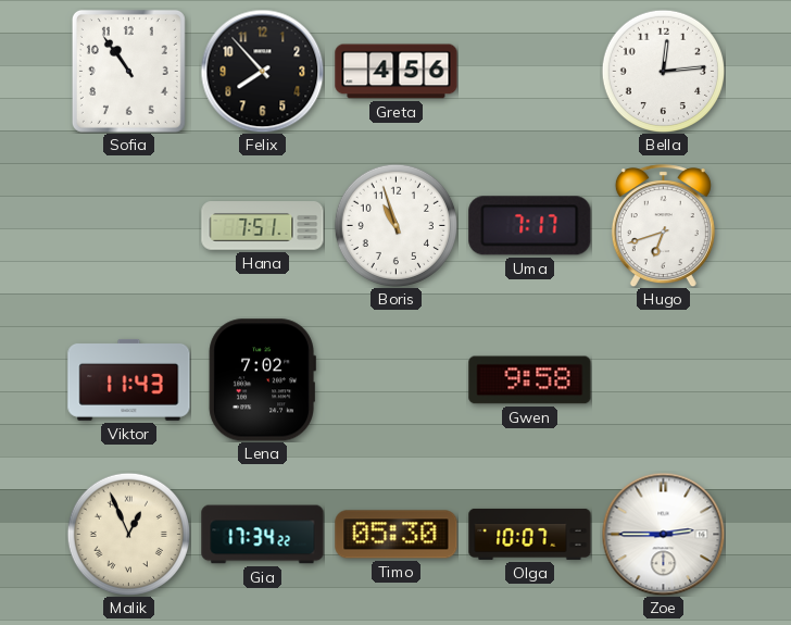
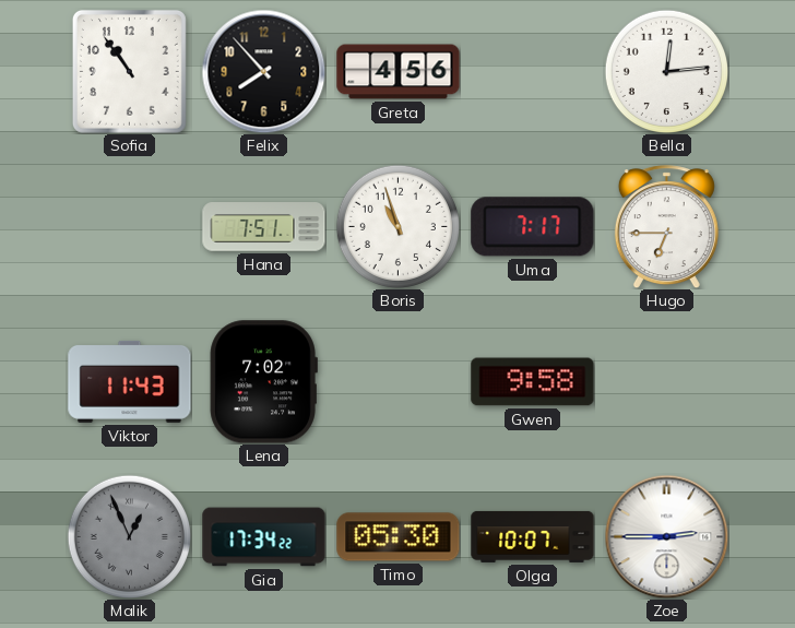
Hugo: 6:42 -> 6:45
Malik dial: cream -> grey
